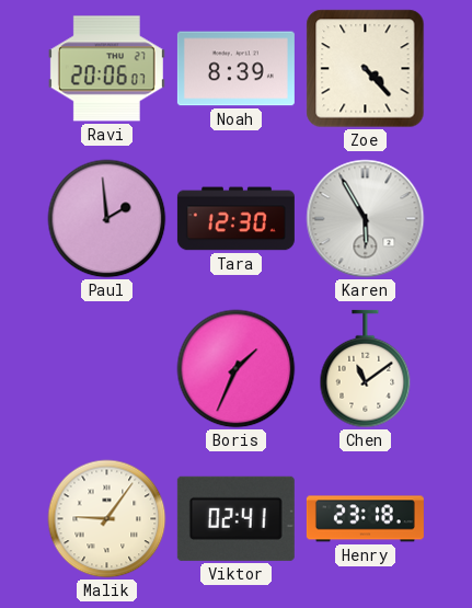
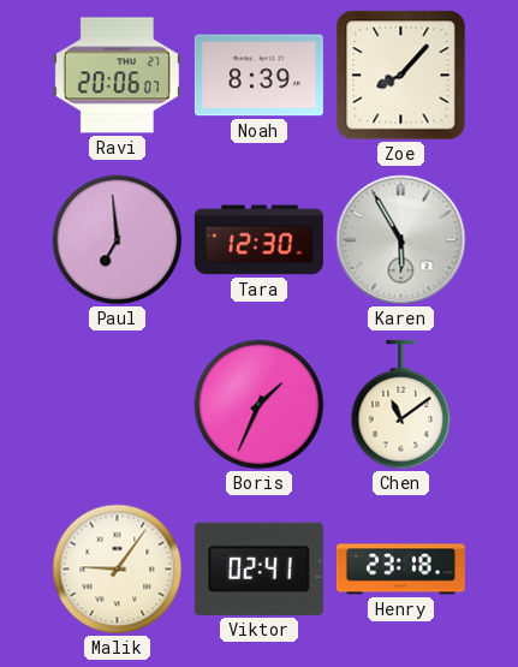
Zoe: 4:23 -> 8:07
Paul: 1:59 -> 6:59
